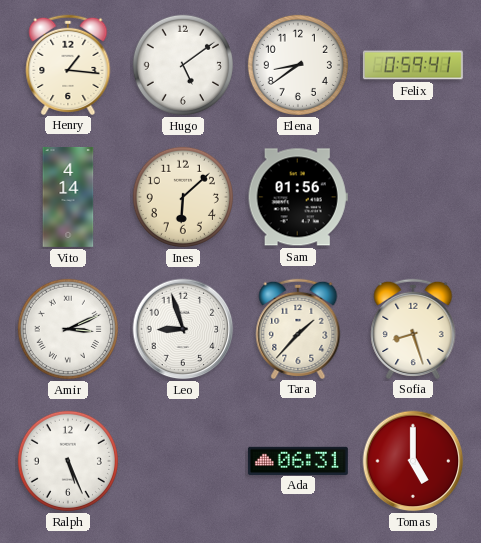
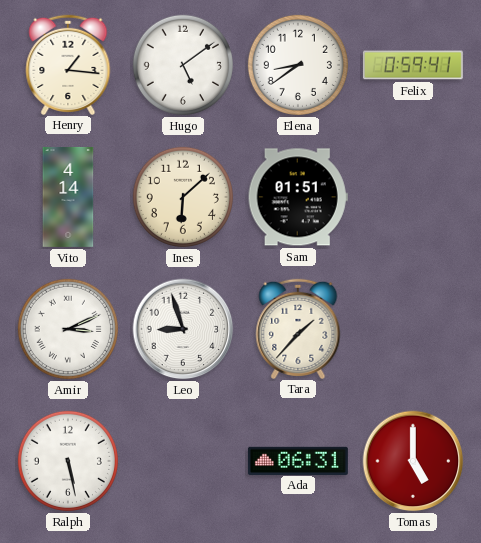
Sam: 01:56 -> 01:51
Sofia: 8:27 -> none
Ralph: 5:26 -> 5:28
